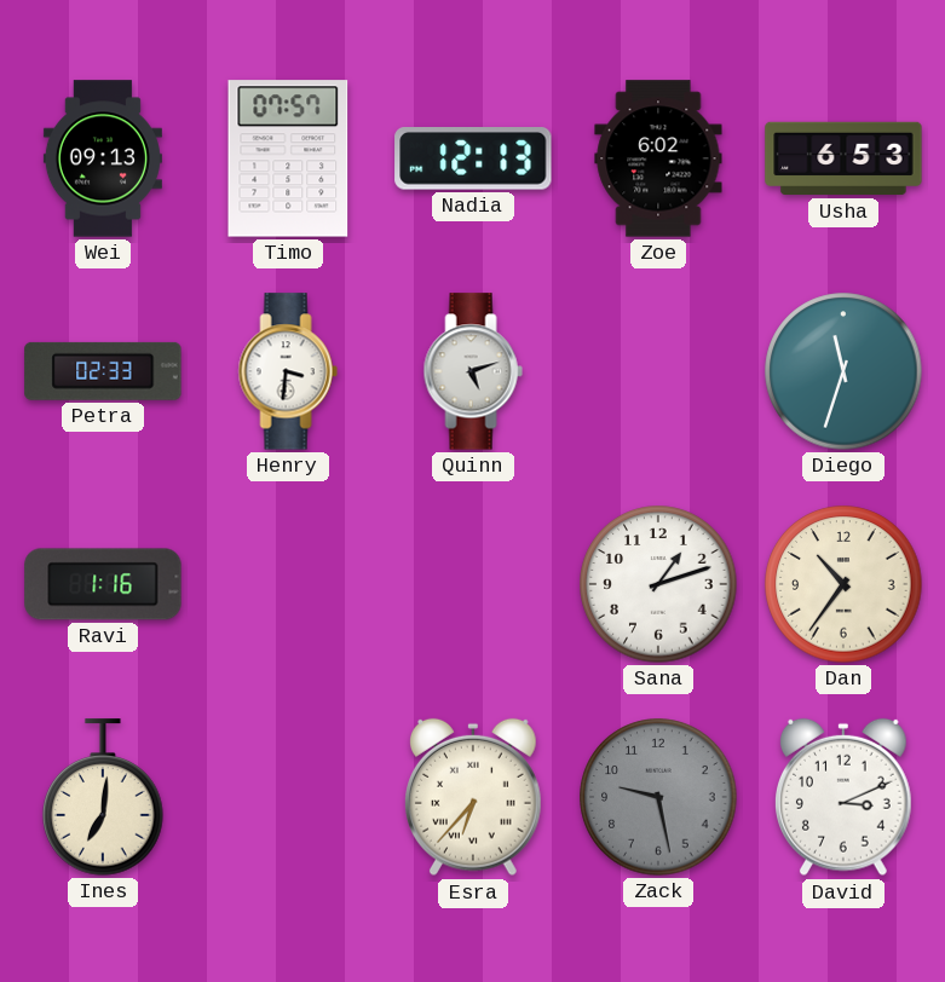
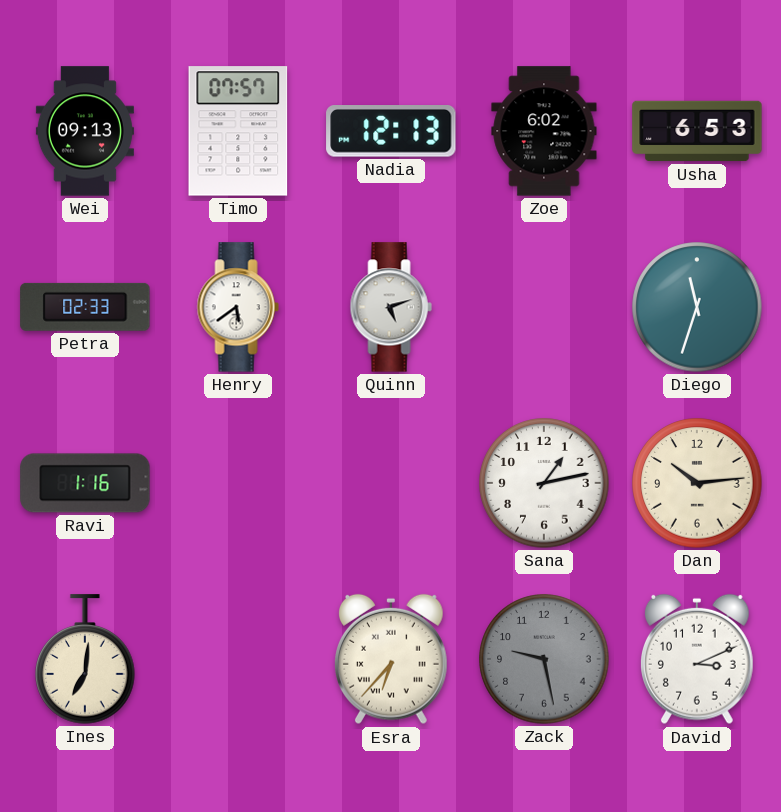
Henry: 3:31 -> 5:39
Sana: 1:12 -> 1:13
Dan: 10:36 -> 10:14
